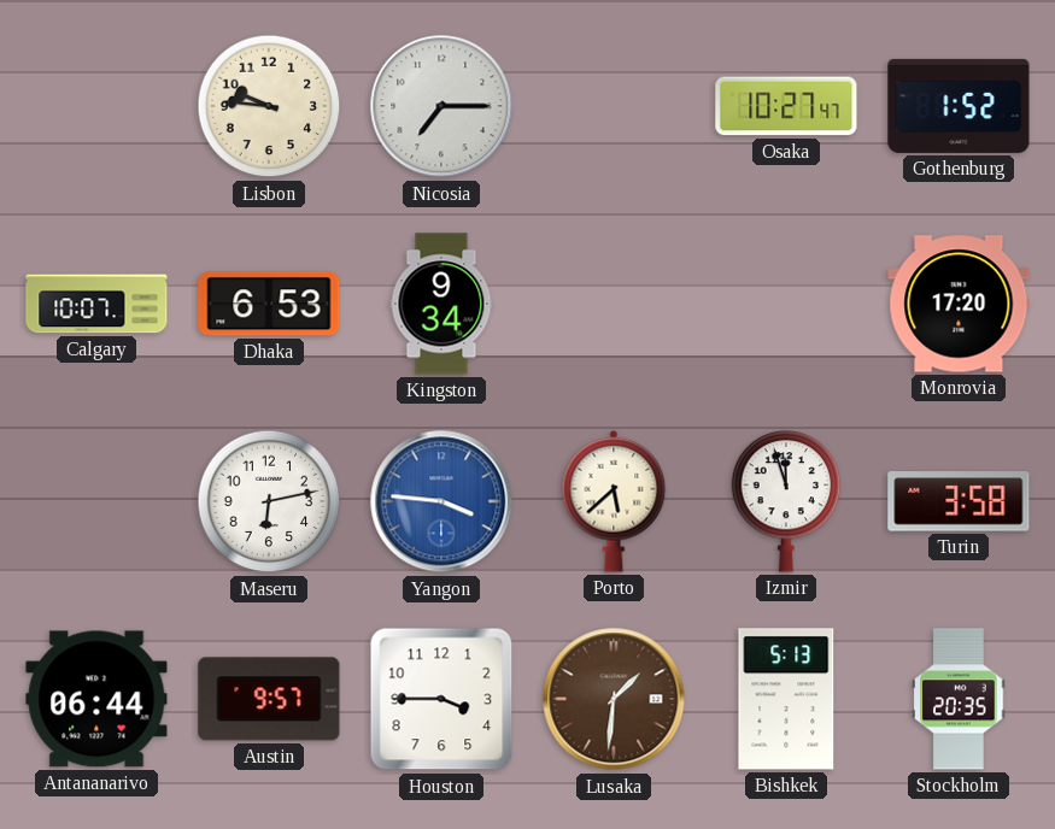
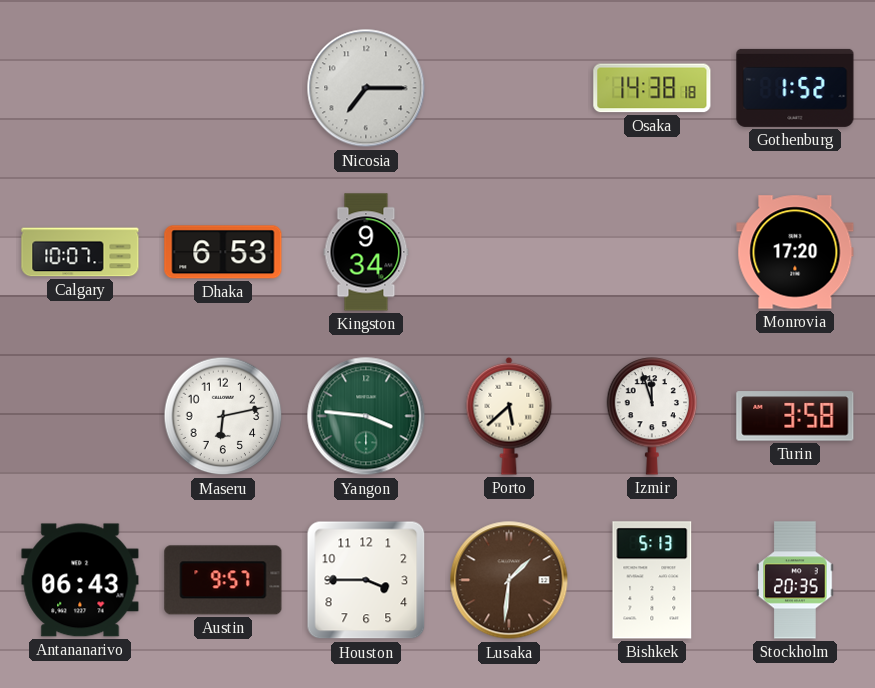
Lisbon: 9:46 -> none
Osaka: 10:27 -> 14:38
Yangon dial: blue -> green
Antananarivo: 06:44 -> 06:43
